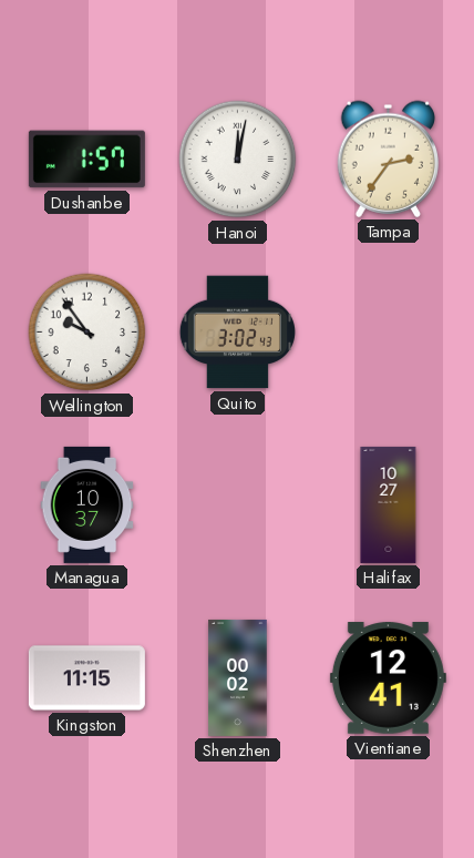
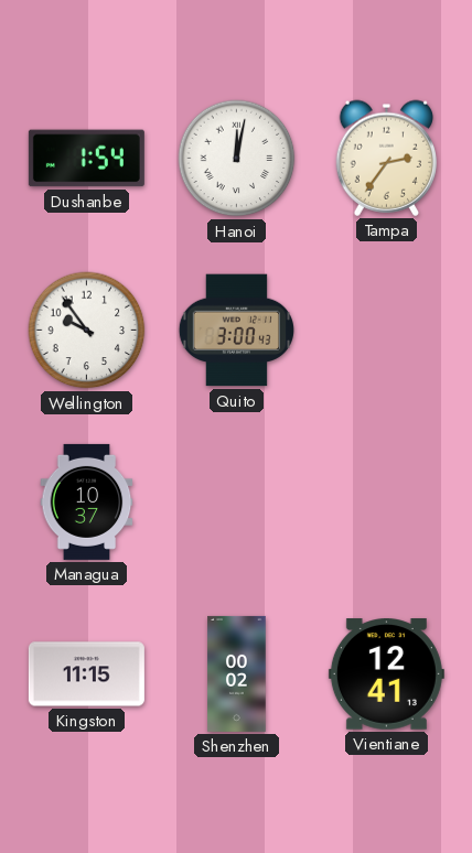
Dushanbe: 1:57 -> 1:54
Quito: 3:02 -> 3:00
Halifax: 10:27 -> none
